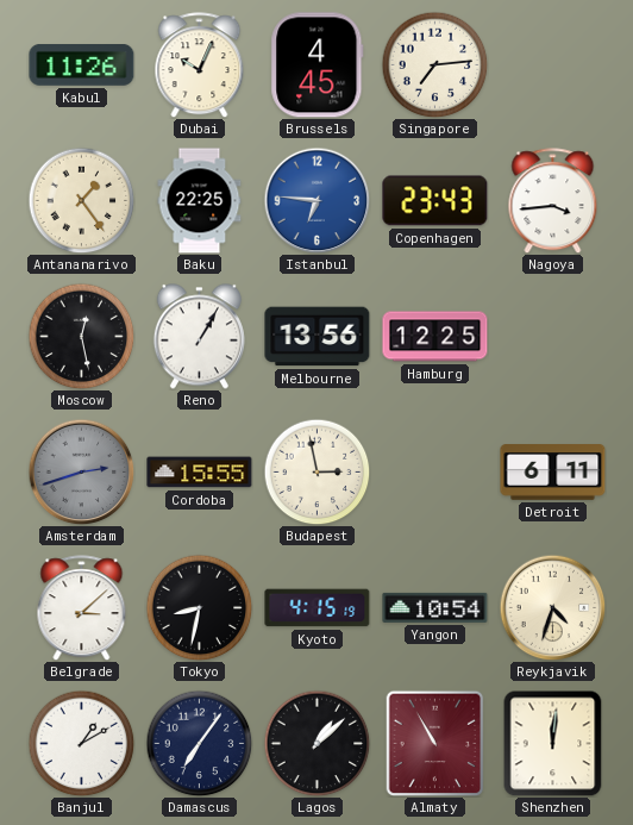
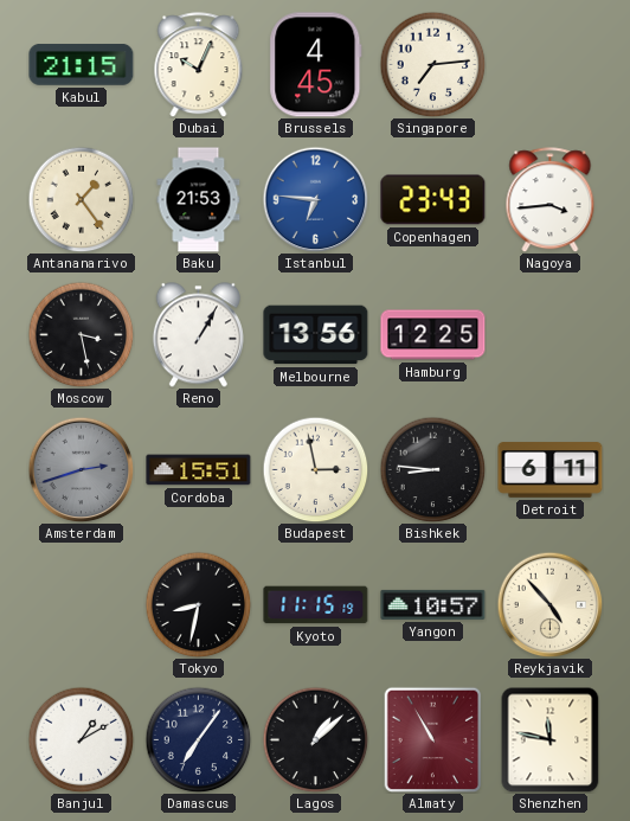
Kabul: 11:26 -> 21:15
Baku: 22:25 -> 21:53
Moscow: 12:28 -> 3:28
Cordoba: 15:55 -> 15:51
Bishkek: none -> 8:46
Belgrade: 3:08 -> none
Kyoto: 4:15 -> 11:15
Yangon: 10:54 -> 10:57
Reykjavik: 4:33 -> 4:53
Shenzhen: 12:01 -> 11:47
